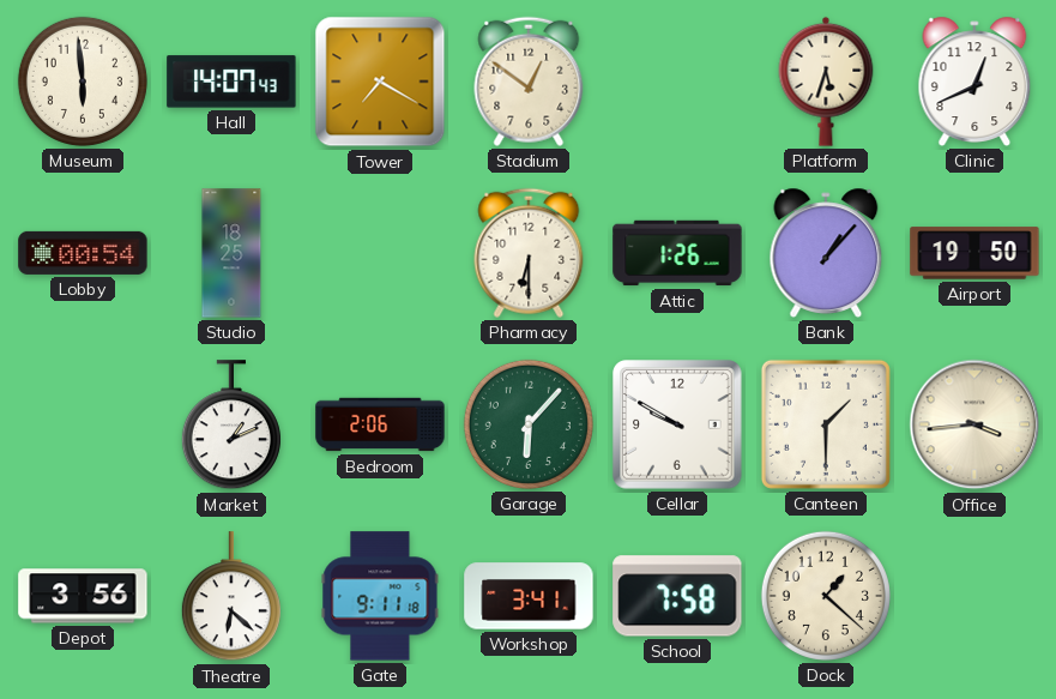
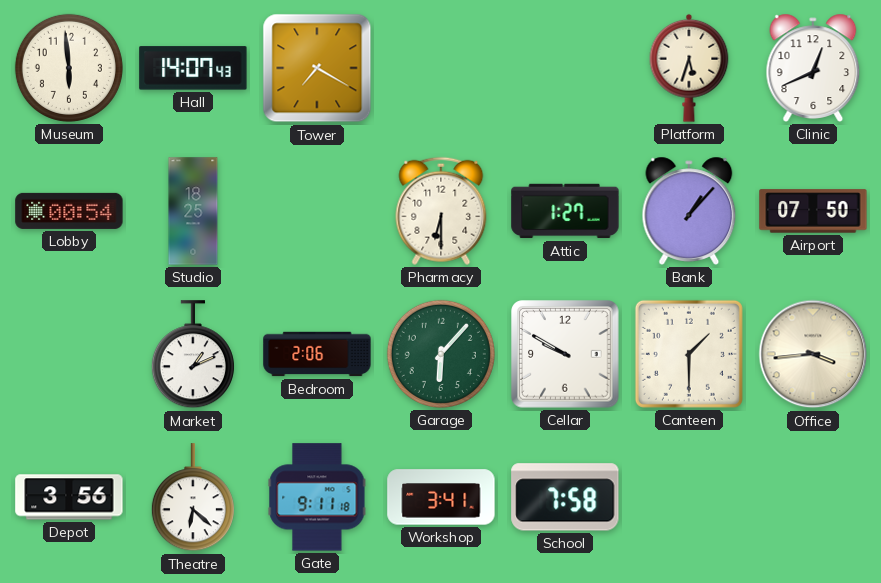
Stadium: 12:51 -> none
Attic: 1:26 -> 1:27
Airport: 19:50 -> 07:50
Dock: 1:22 -> none
